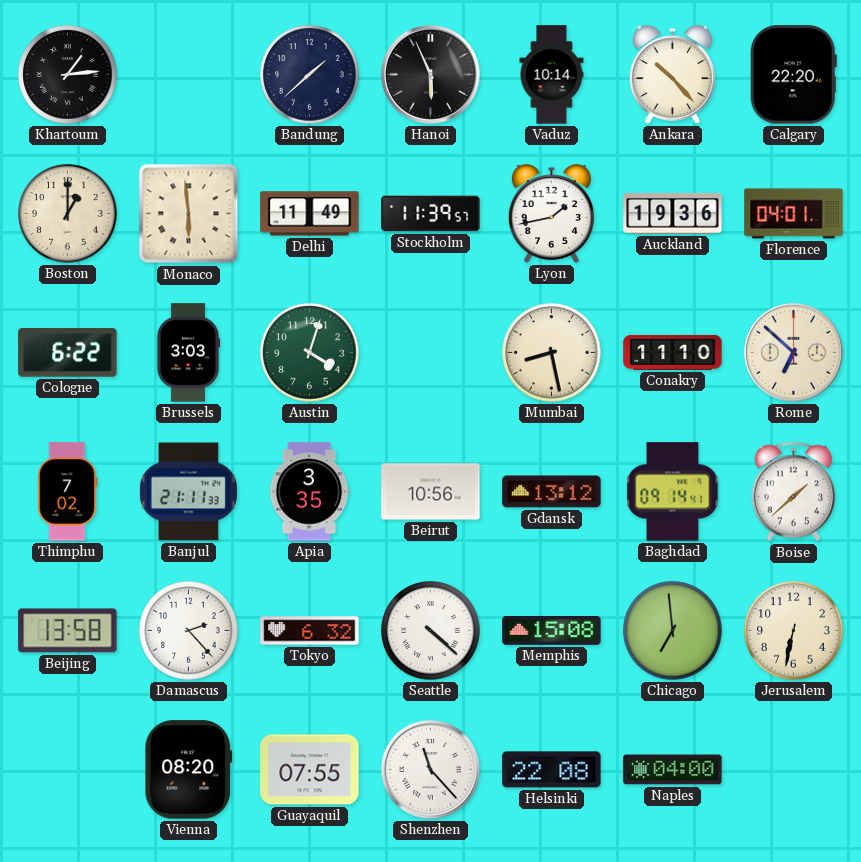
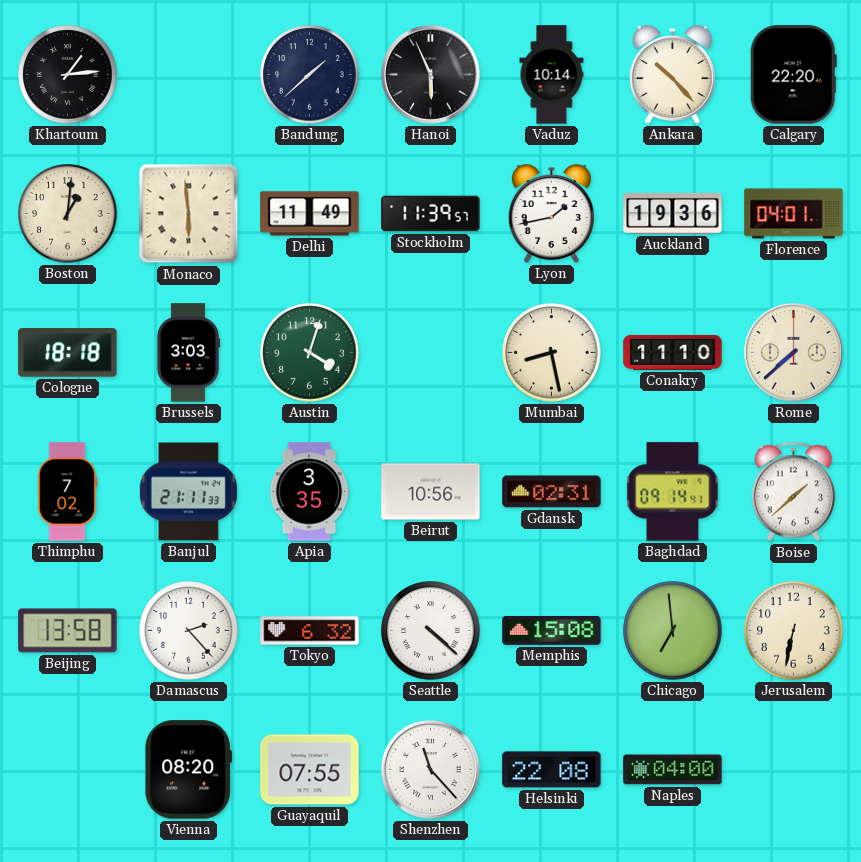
Boston: 1:00 -> 1:01
Cologne: 6:22 -> 18:18
Rome: 6:52 -> 7:38
Gdansk: 13:12 -> 02:31
